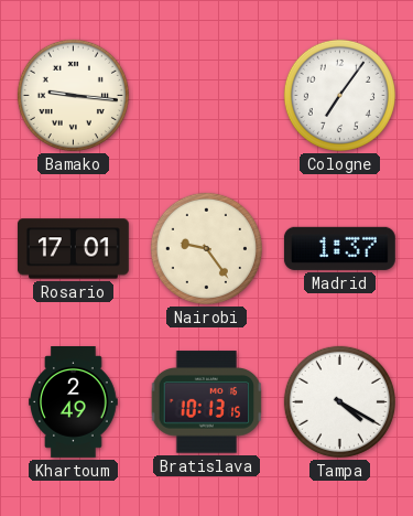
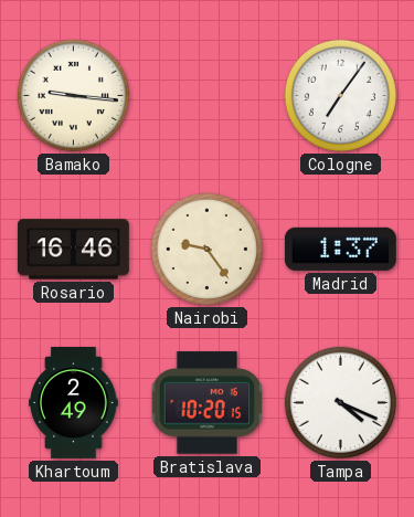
Rosario: 17:01 -> 16:46
Bratislava: 10:13 -> 10:20
Tampa: 4:20 -> 4:19
